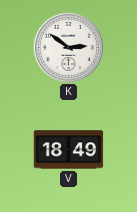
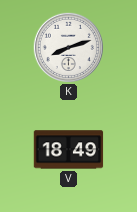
K: 2:51 -> 8:12
